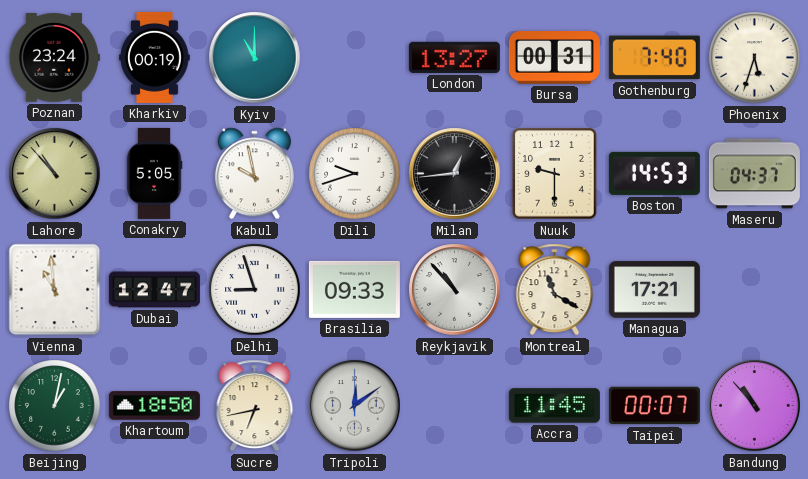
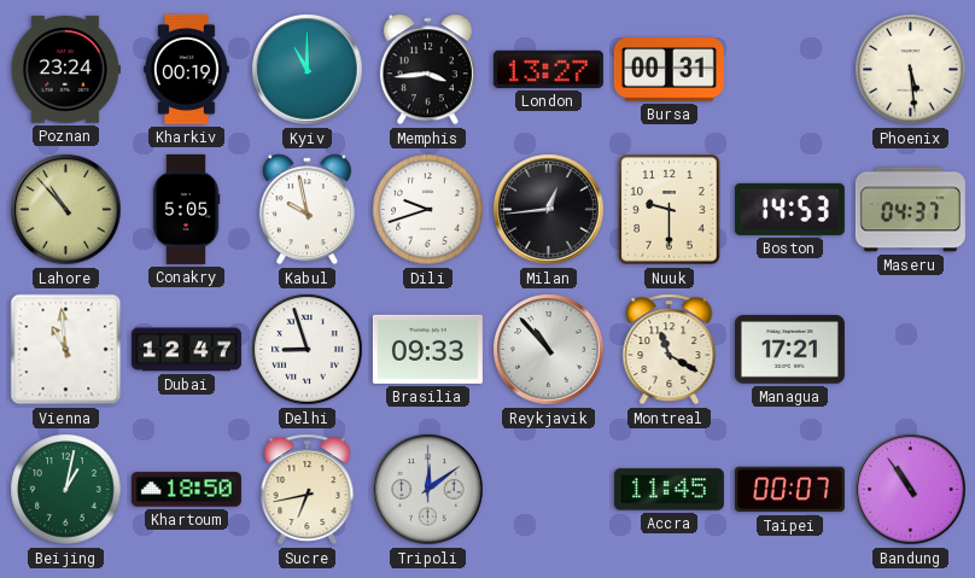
Memphis: none -> 3:44
Gothenburg: 7:40 -> none
Phoenix: 5:33 -> 5:29
Bandung: 10:53 -> 10:54
